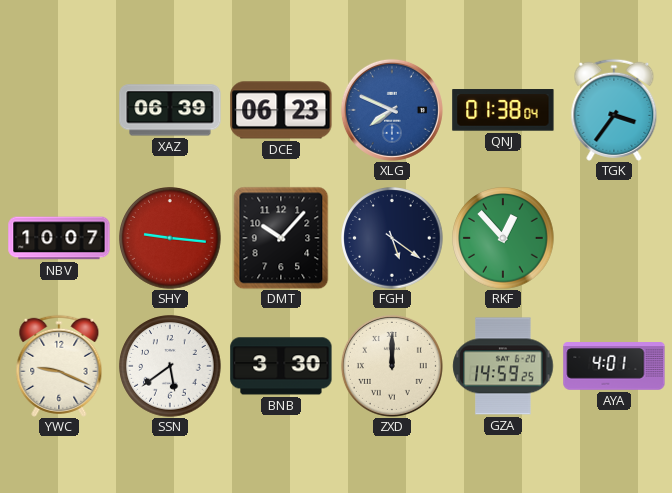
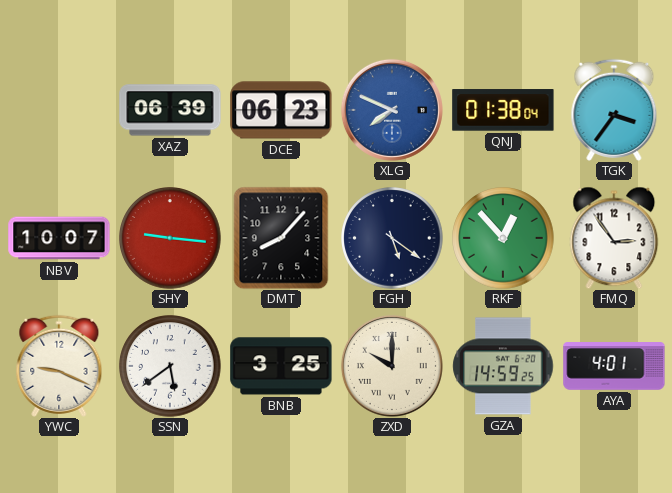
DMT: 10:07 -> 8:07
FMQ: none -> 2:54
BNB: 3:30 -> 3:25
ZXD: 12:00 -> 10:00
